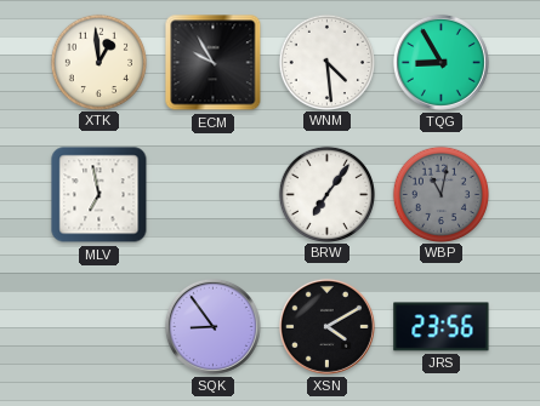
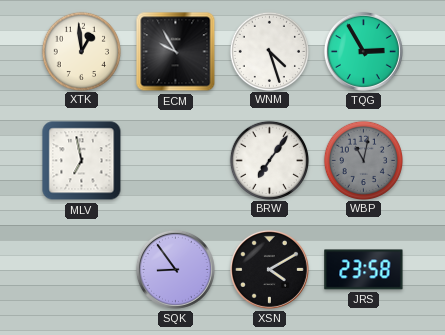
WNM: 4:29 -> 4:27
TQG: 8:55 -> 2:55
JRS: 23:56 -> 23:58
